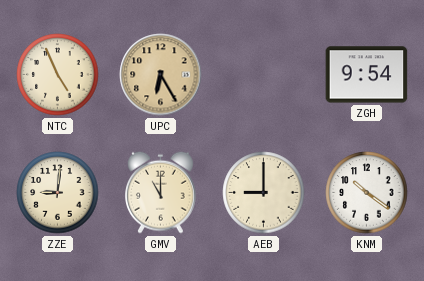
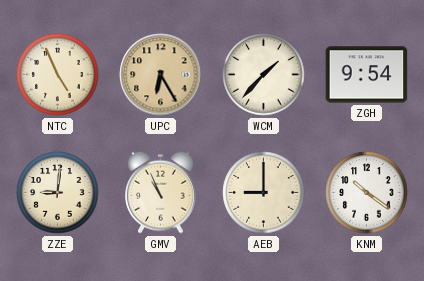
WCM: none -> 1:37
GMV: 11:00 -> 10:56
